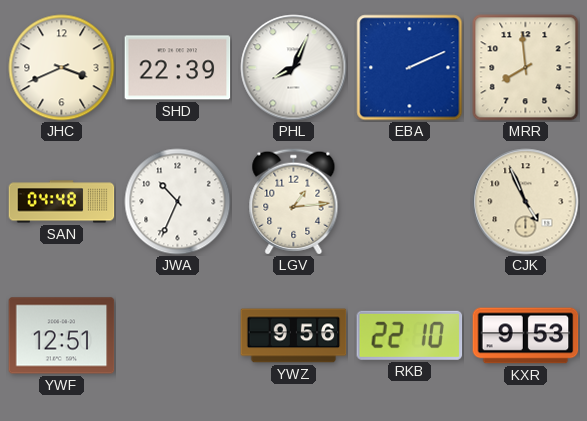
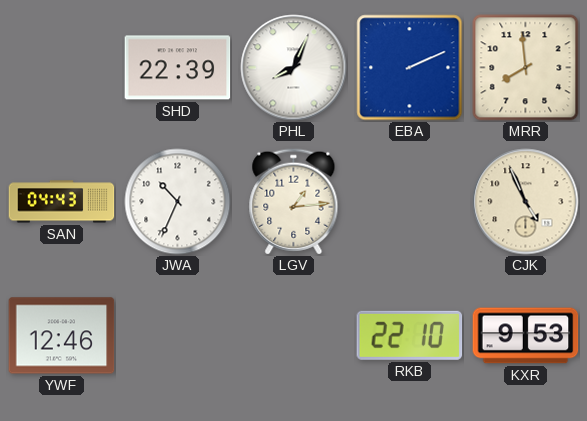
JHC: 3:41 -> none
SAN: 04:48 -> 04:43
YWF: 12:51 -> 12:46
YWZ: 9:56 -> none
